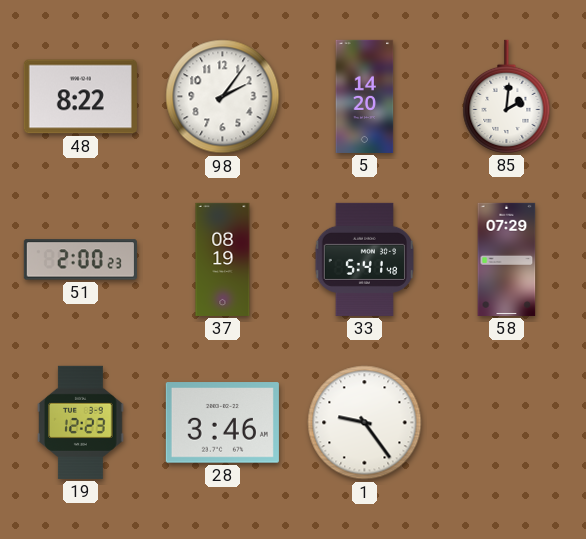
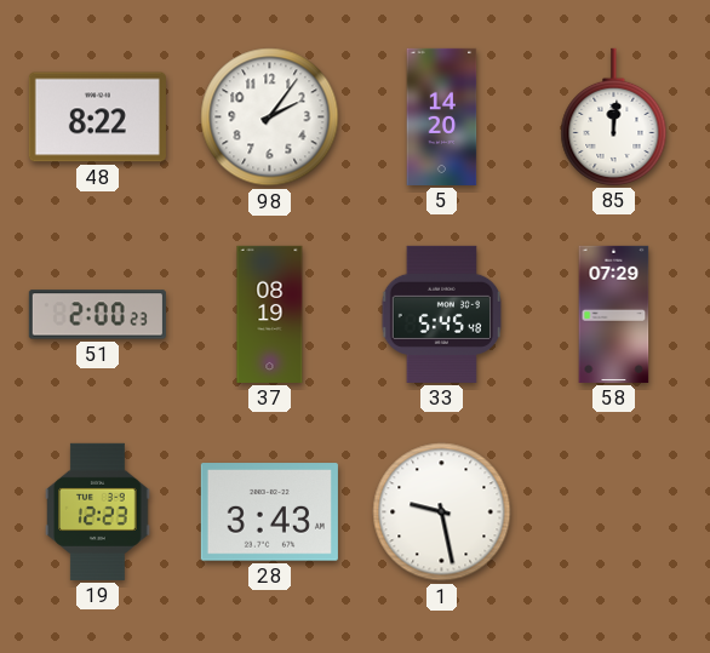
85: 2:01 -> 12:01
33: 5:41 -> 5:45
28: 3:46 -> 3:43
1: 9:24 -> 9:28
